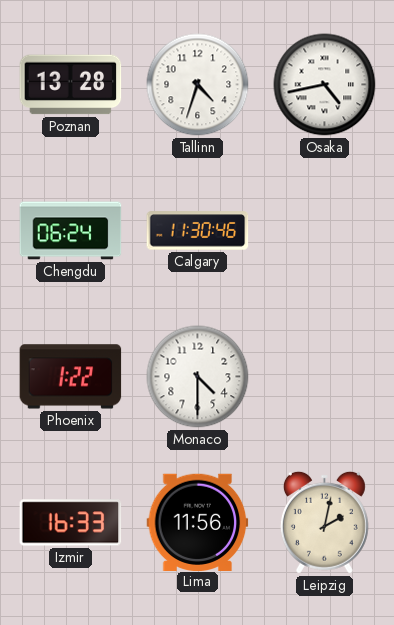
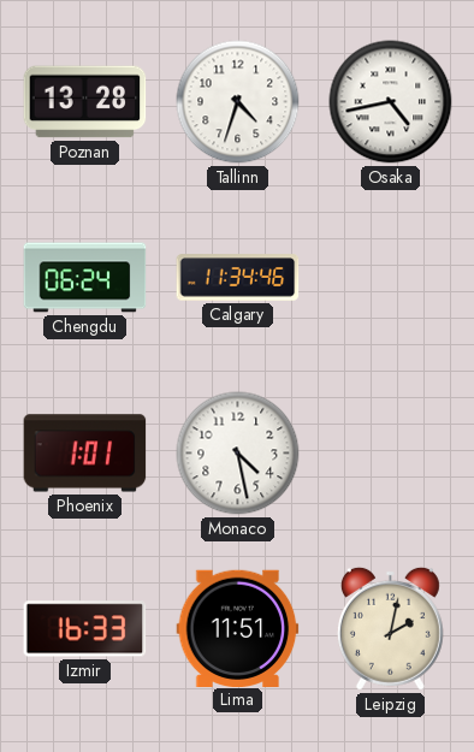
Calgary: 11:30 -> 11:34
Phoenix: 1:22 -> 1:01
Monaco: 4:30 -> 4:28
Lima: 11:56 -> 11:51
